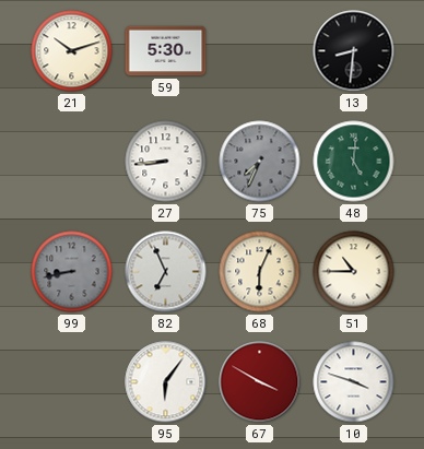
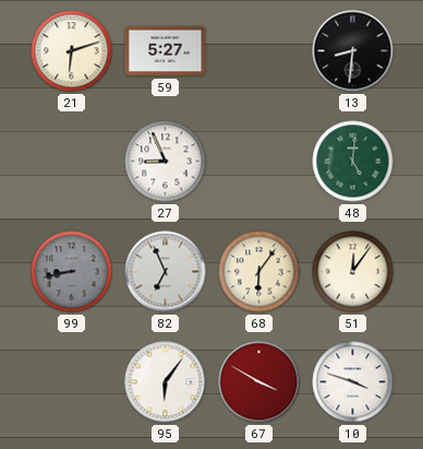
21: 10:12 -> 6:12
59: 5:30 -> 5:27
27: 8:44 -> 8:56
75: 7:34 -> none
68: 6:04 -> 6:06
51: 10:45 -> 12:06
